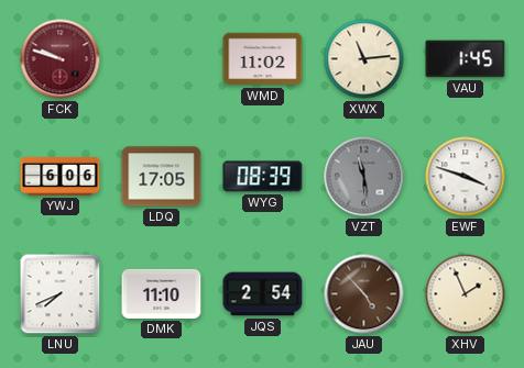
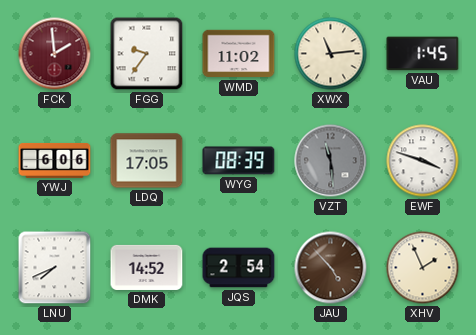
FCK: 9:48 -> 1:59
FGG: none -> 9:36
DMK: 11:10 -> 14:52
